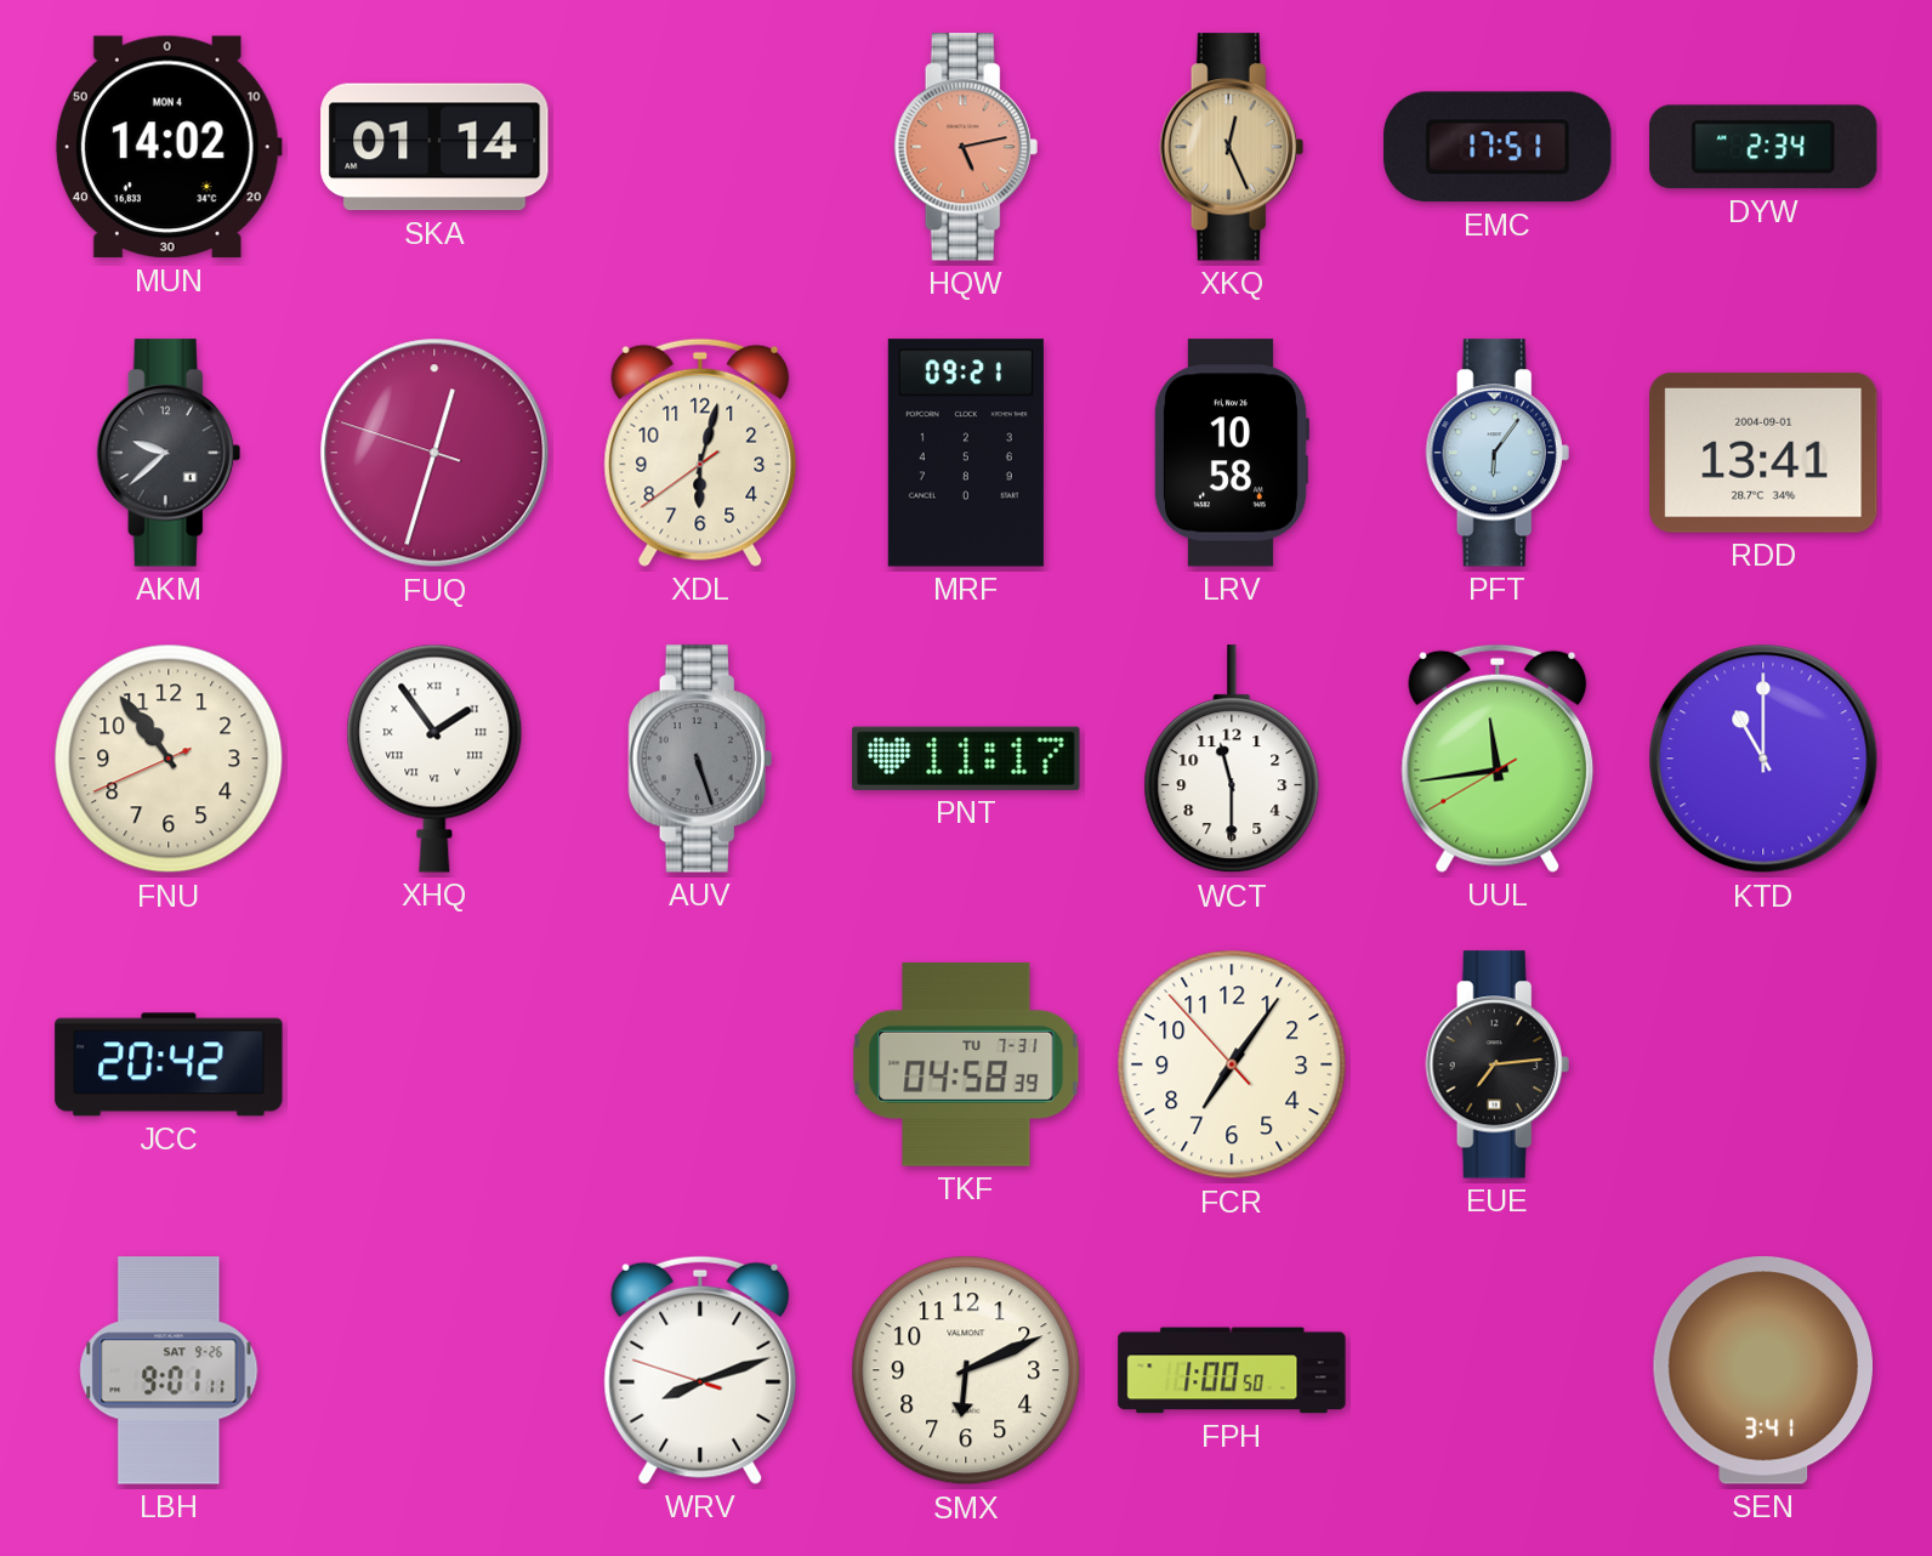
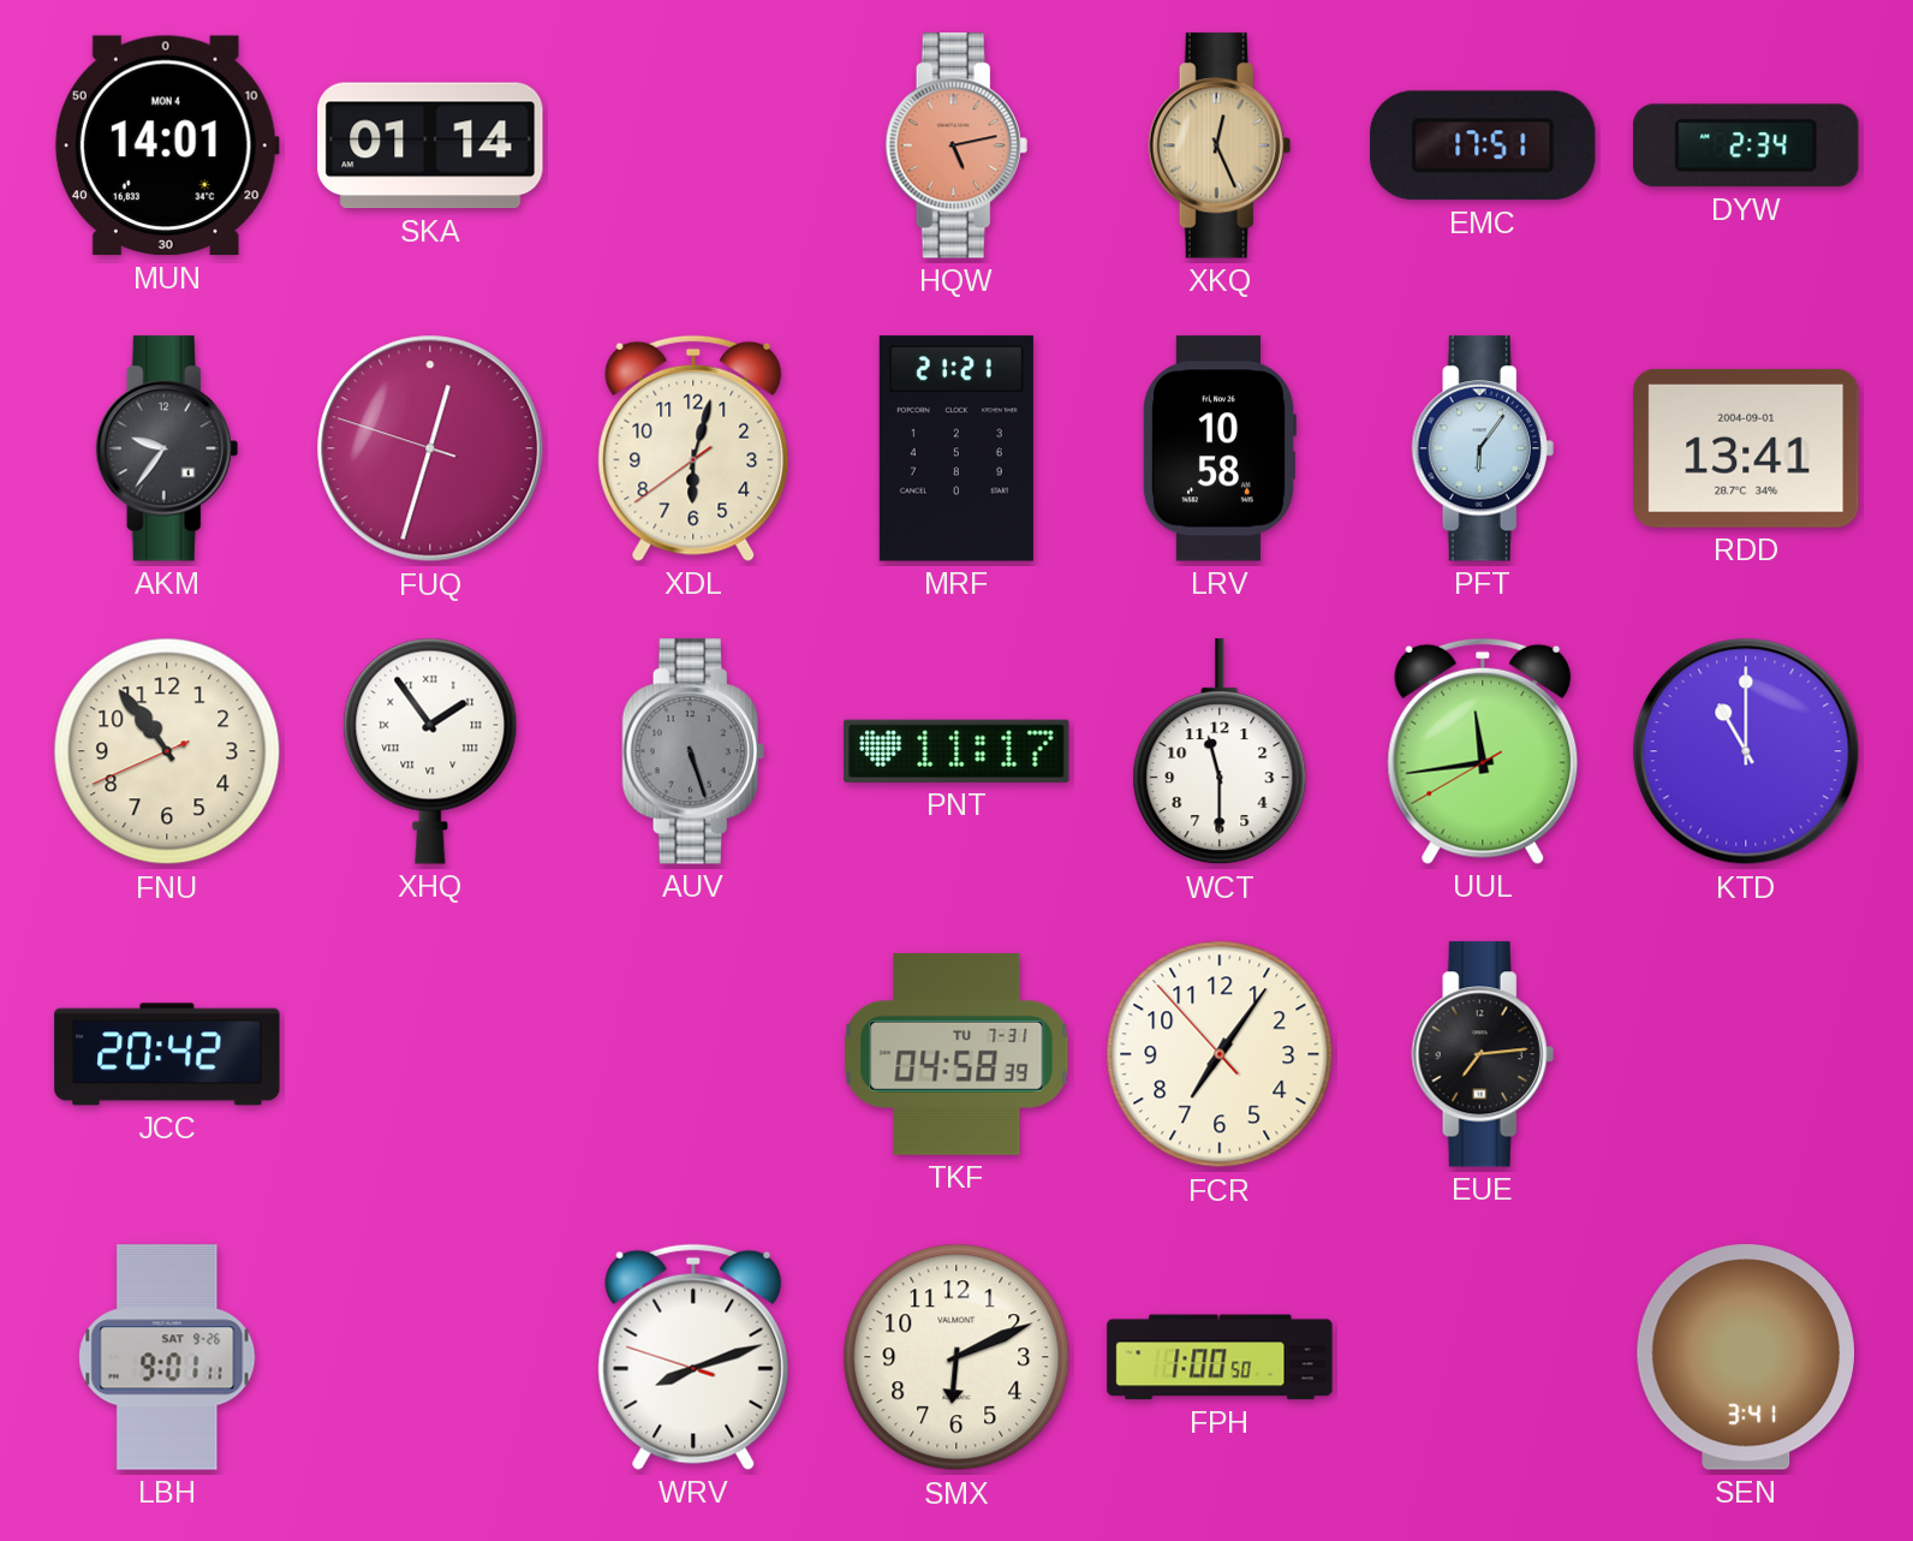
MUN: 14:02 -> 14:01
AKM: 9:38 -> 9:36
MRF: 09:21 -> 21:21
